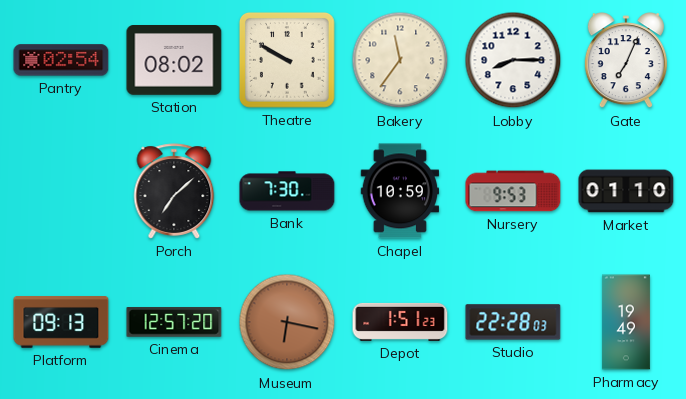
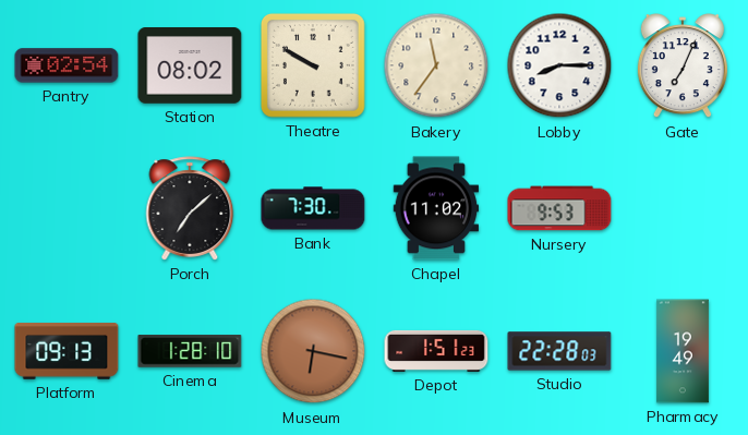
Chapel: 10:59 -> 11:02
Market: 01:10 -> none
Cinema: 12:57 -> 1:28
